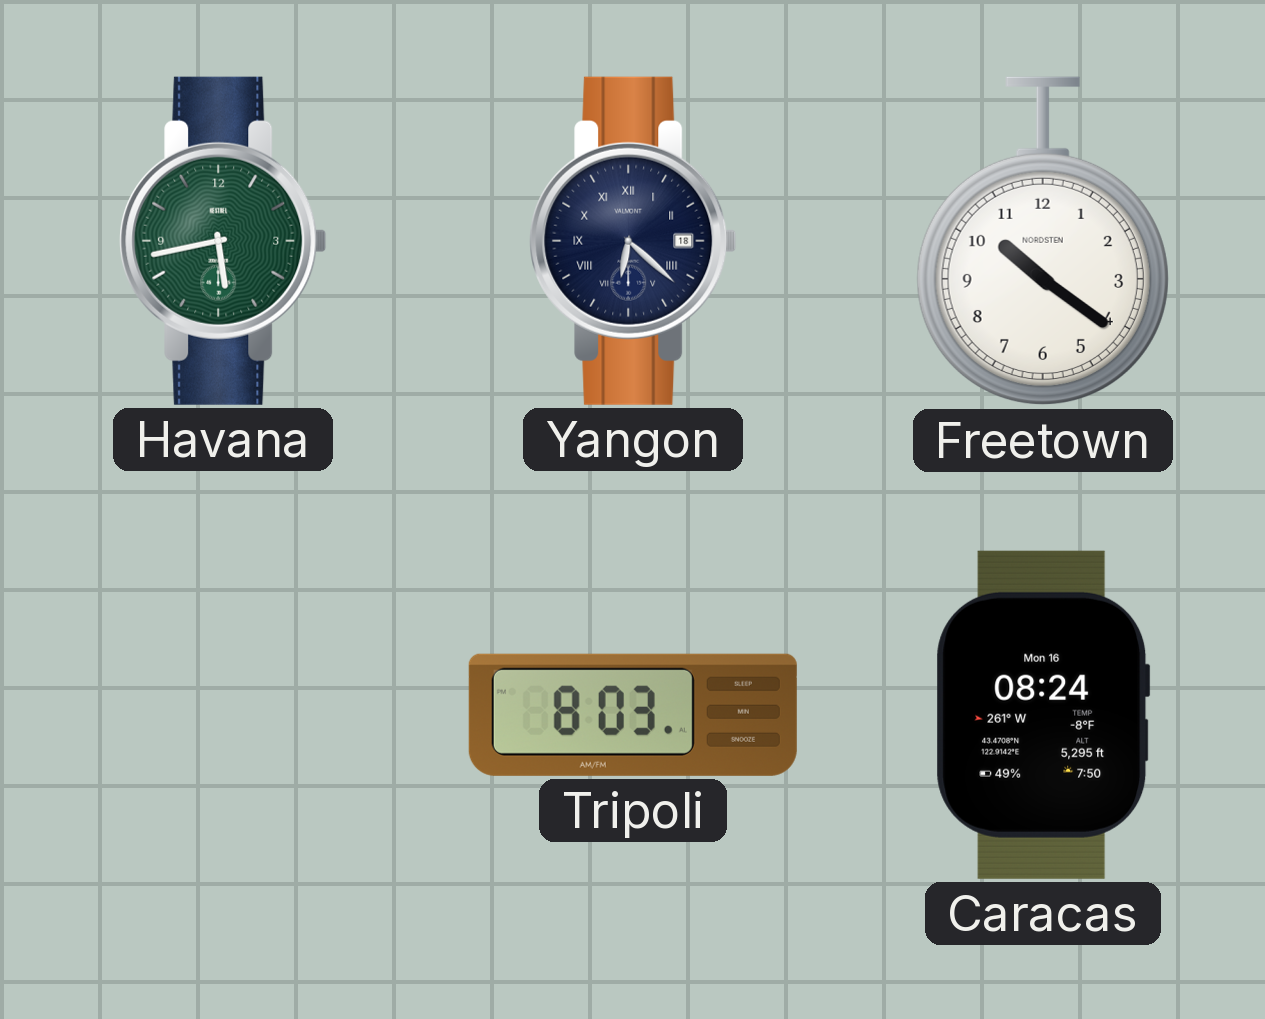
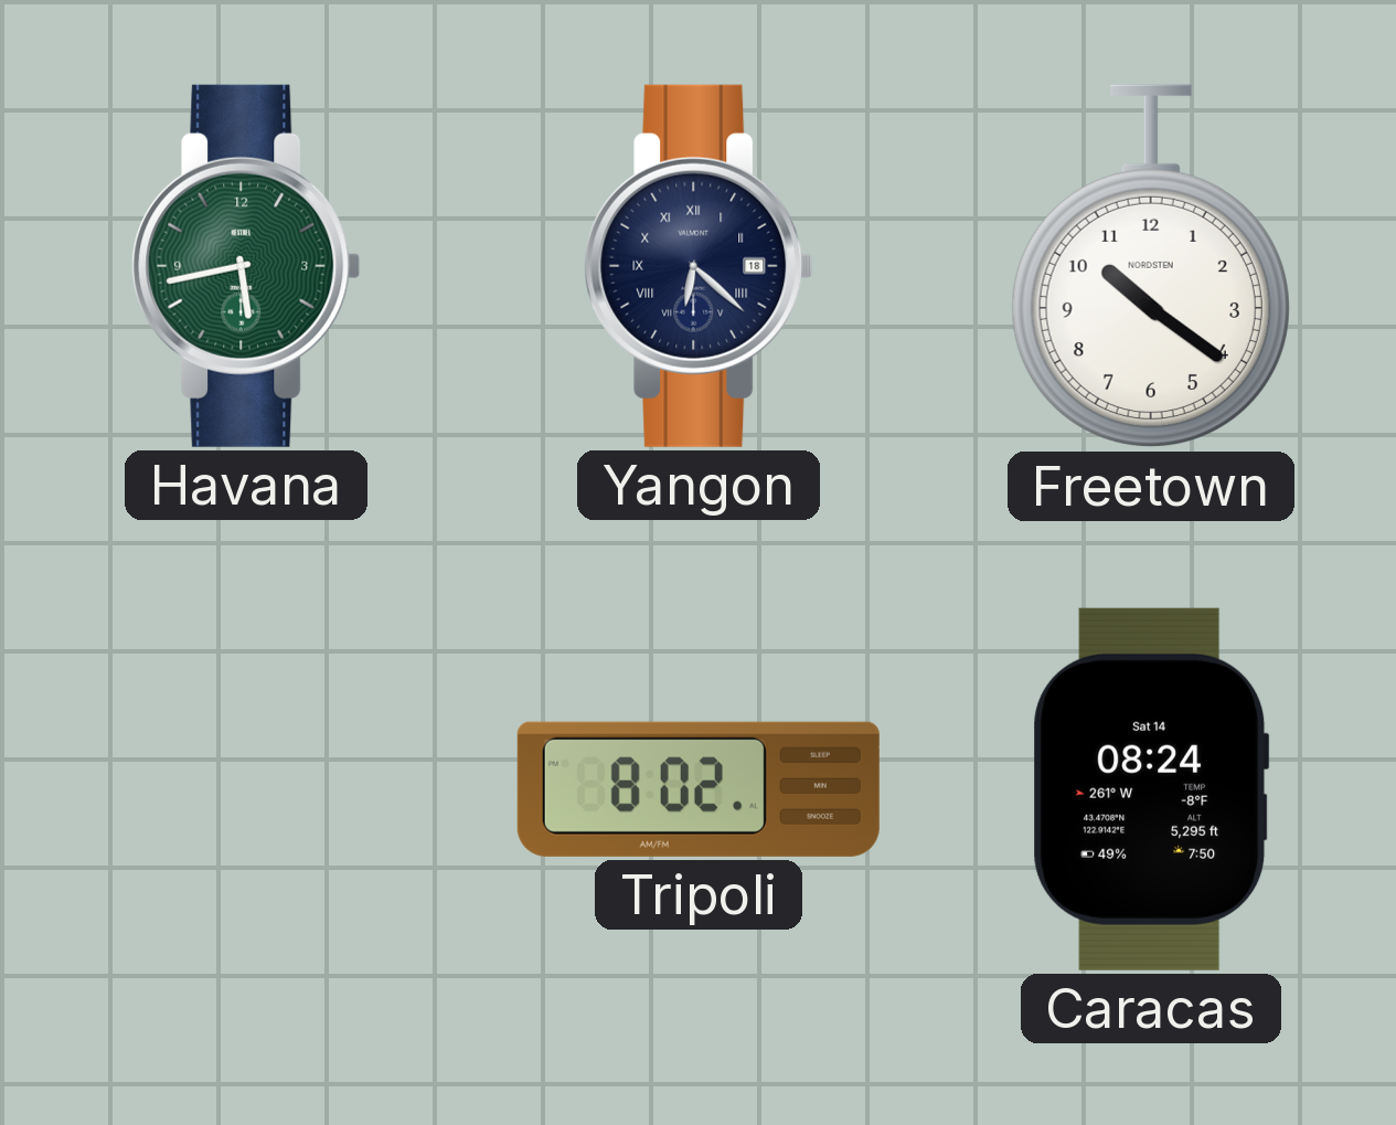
Tripoli: 8:03 -> 8:02
Caracas date: Mon 16 -> Sat 14
